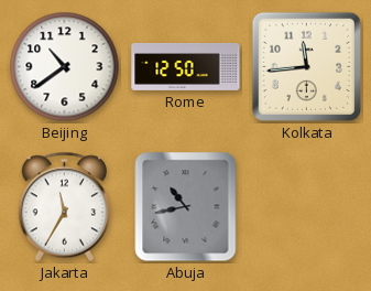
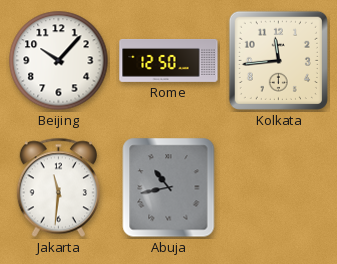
Beijing: 10:39 -> 10:07
Jakarta: 11:35 -> 11:31
